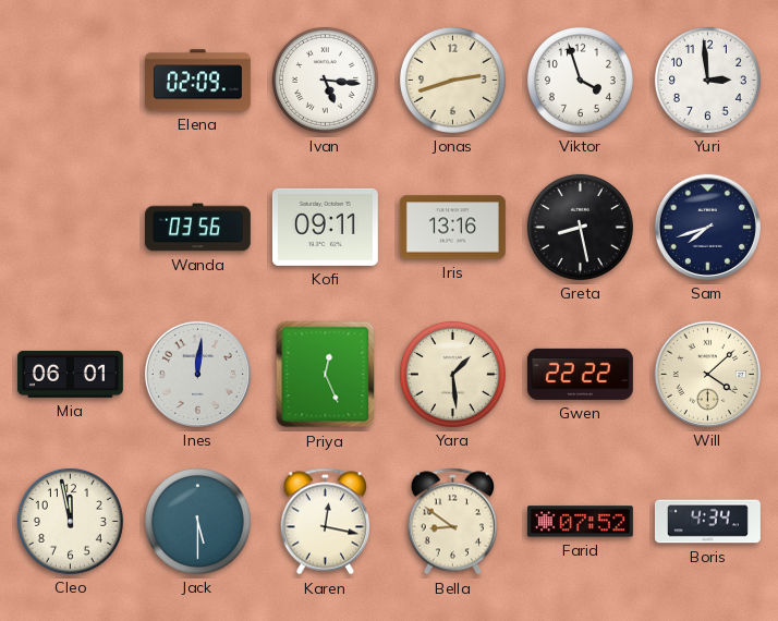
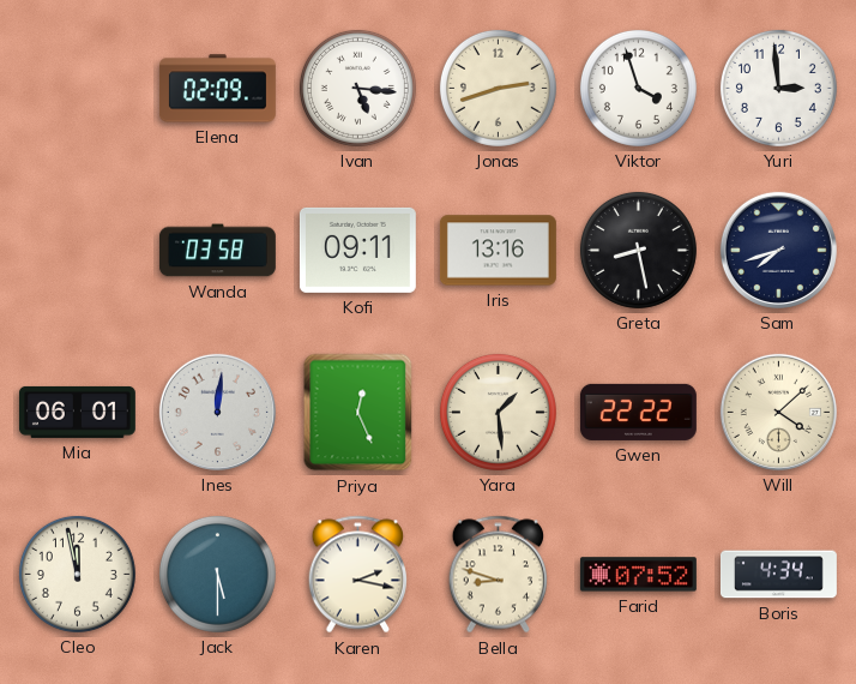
Wanda: 03:56 -> 03:58
Karen: 12:17 -> 2:17
Bella: 8:51 -> 8:48
